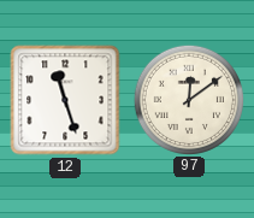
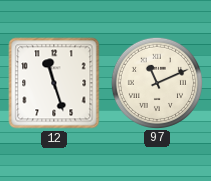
97: 12:09 -> 11:11
